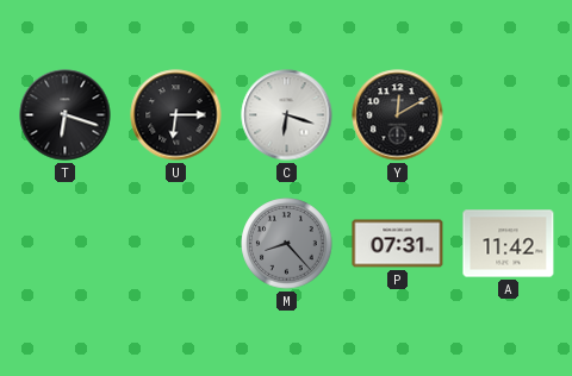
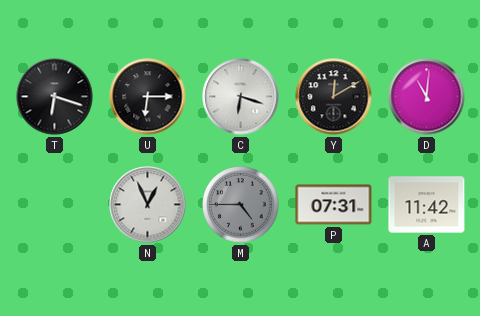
D: none -> 11:01
N: none -> 12:56
M: 8:23 -> 4:45
